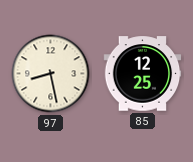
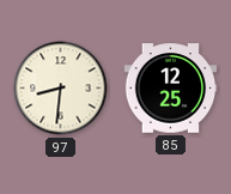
97: 8:28 -> 8:31
